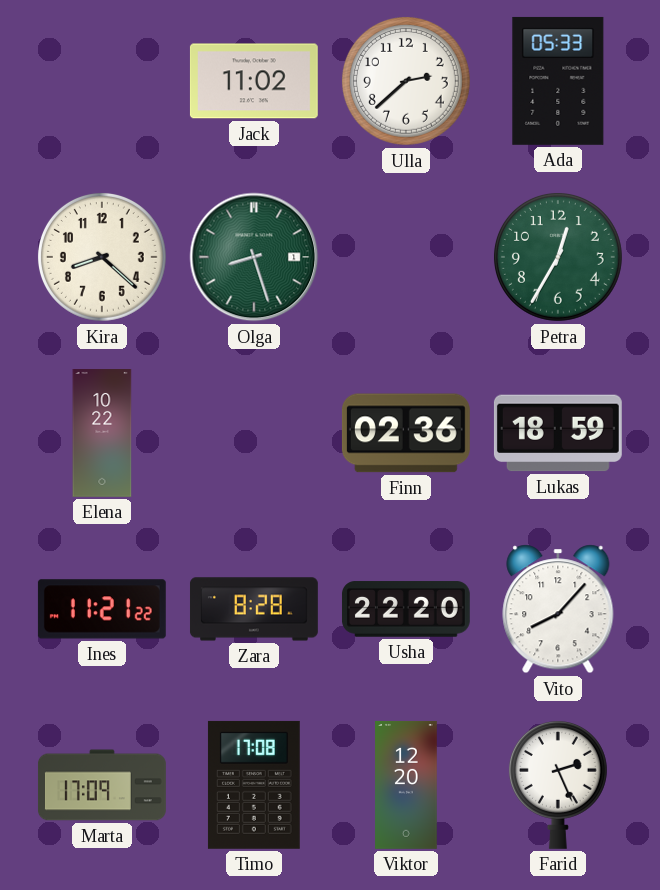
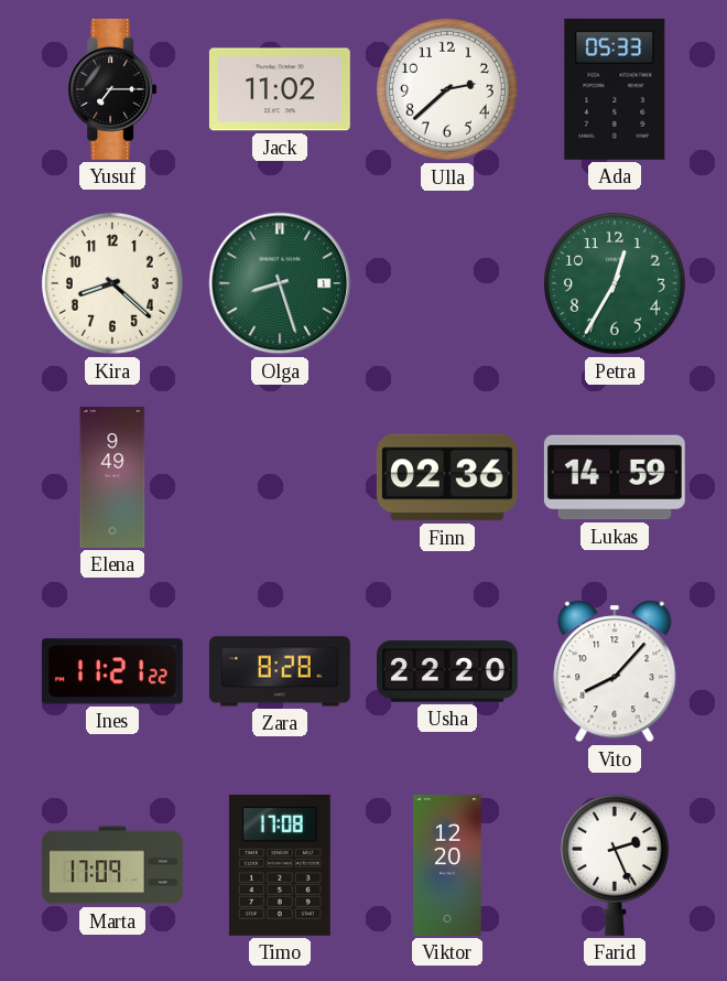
Yusuf: none -> 7:15
Elena: 10:22 -> 9:49
Lukas: 18:59 -> 14:59
